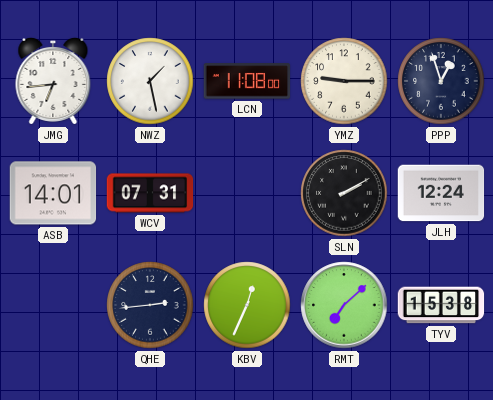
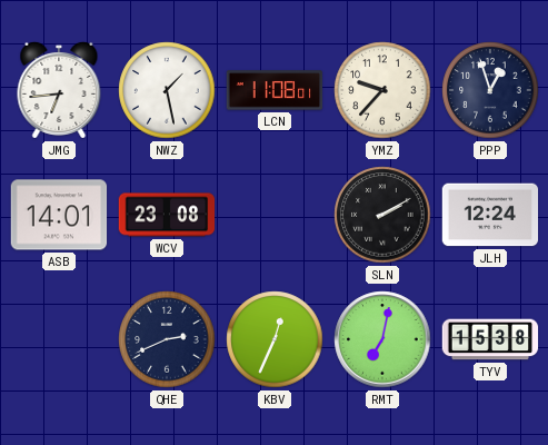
LCN: 11:08:00 -> 11:08:01
YMZ: 9:15 -> 9:37
WCV: 07:31 -> 23:08
QHE: 2:44 -> 2:41
RMT: 7:08 -> 7:02
